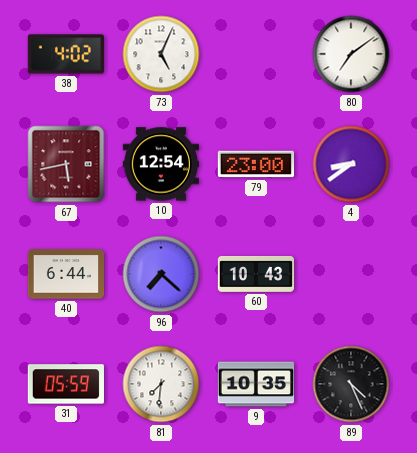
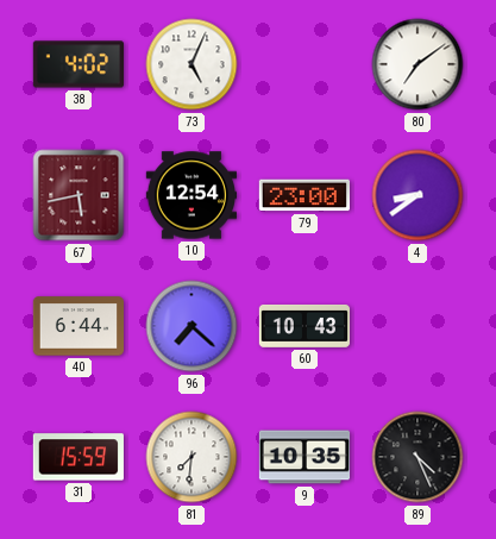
31: 05:59 -> 15:59
